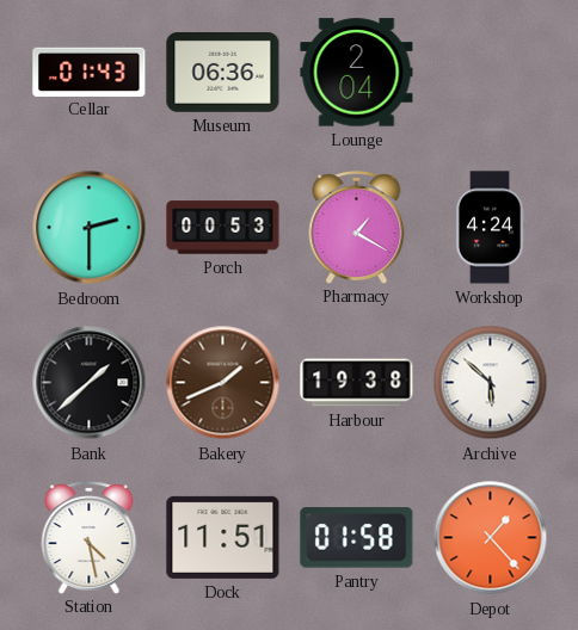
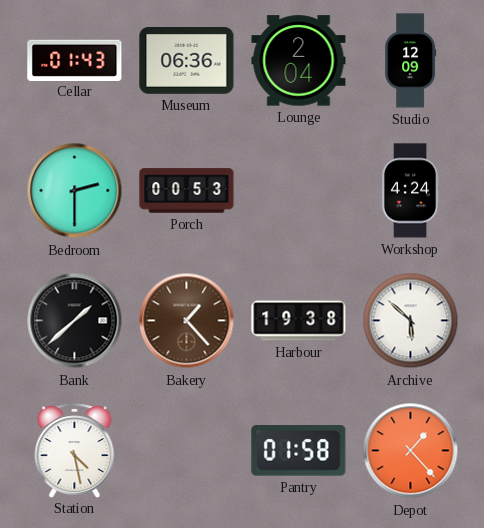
Studio: none -> 12:09
Pharmacy: 1:20 -> none
Bakery: 1:41 -> 1:23
Dock: 11:51 -> none
